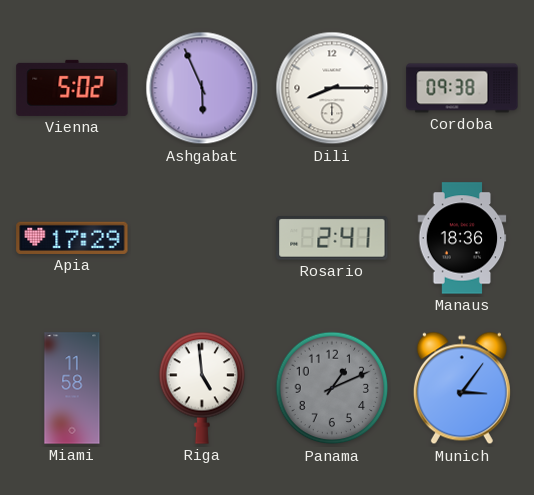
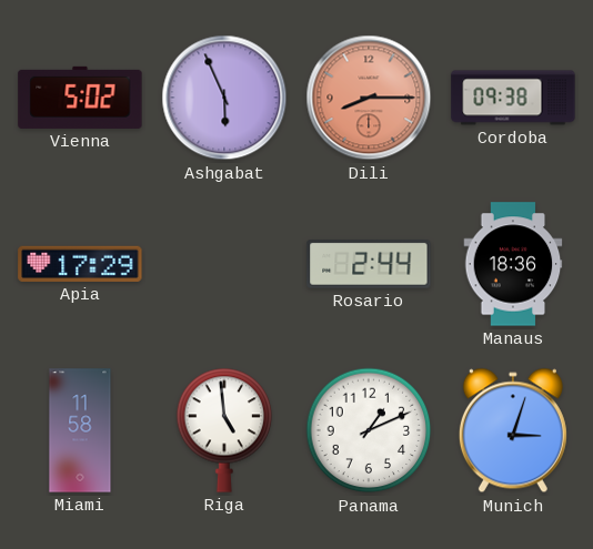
Dili dial: white -> salmon
Rosario: 2:41 -> 2:44
Panama dial: grey -> white
Munich: 3:06 -> 3:03
